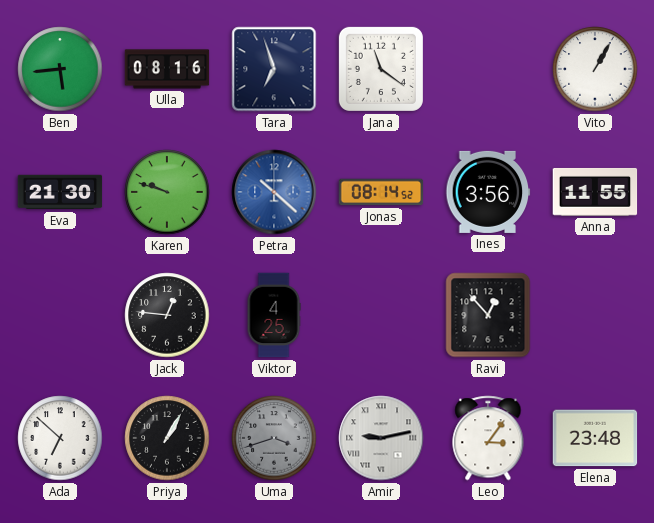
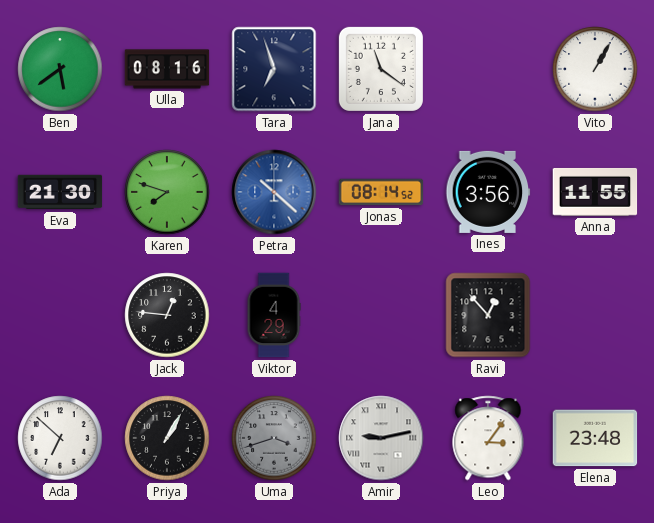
Ben: 5:44 -> 5:39
Karen: 9:48 -> 7:48
Viktor: 4:25 -> 4:29
